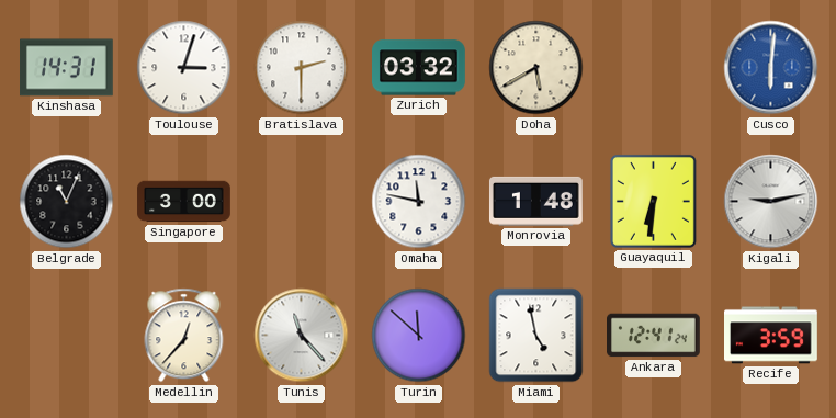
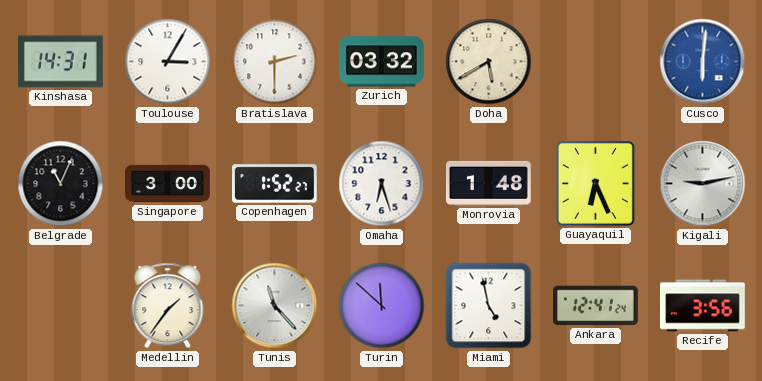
Toulouse: 3:03 -> 3:05
Copenhagen: none -> 1:52
Omaha: 11:47 -> 6:27
Guayaquil: 6:31 -> 6:26
Medellin: 12:37 -> 1:36
Recife: 3:59 -> 3:56
